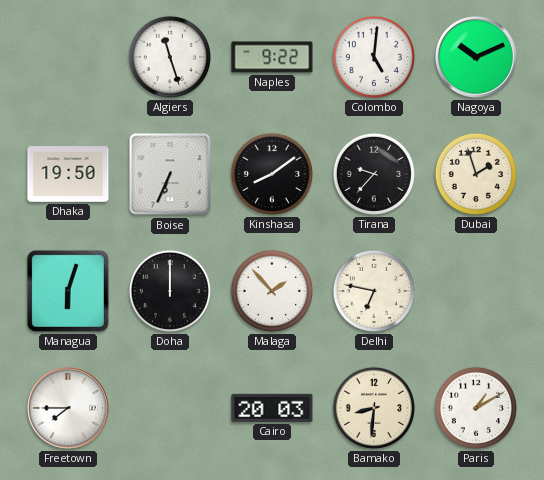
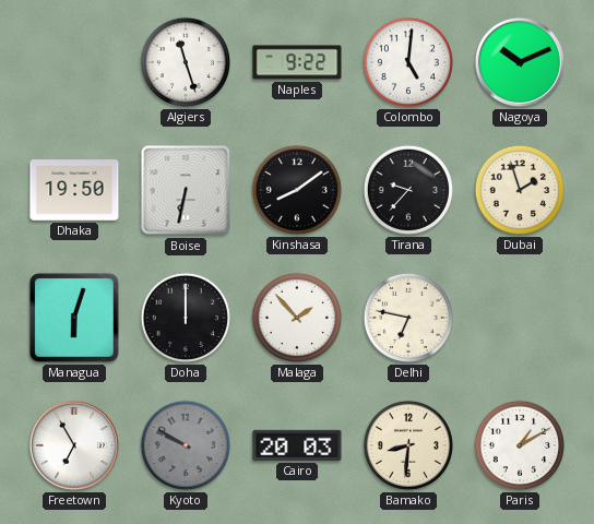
Boise: 6:34 -> 6:32
Freetown: 7:45 -> 6:55
Kyoto: none -> 9:50
